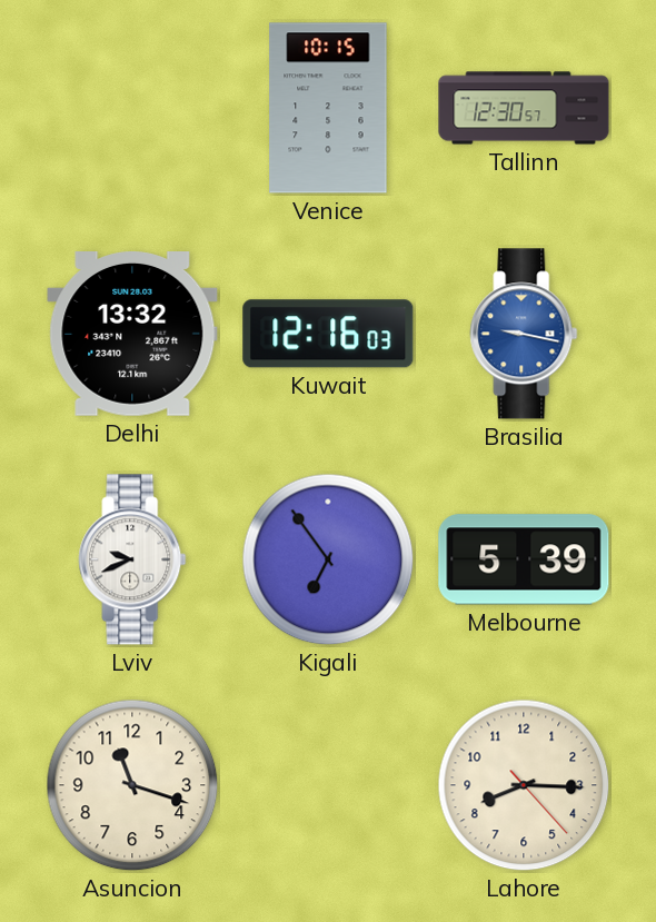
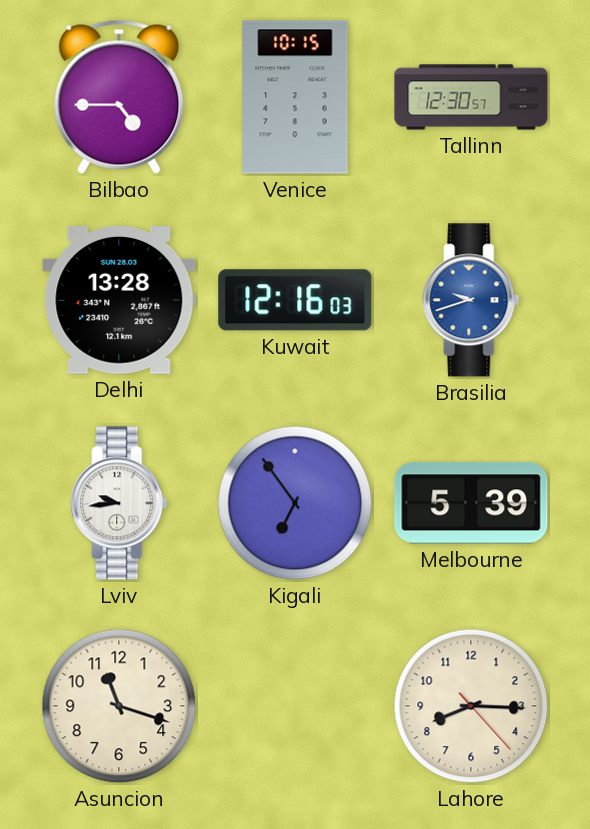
Bilbao: none -> 4:45
Delhi: 13:32 -> 13:28
Brasilia: 9:17 -> 9:42
Lviv: 9:41 -> 9:44
